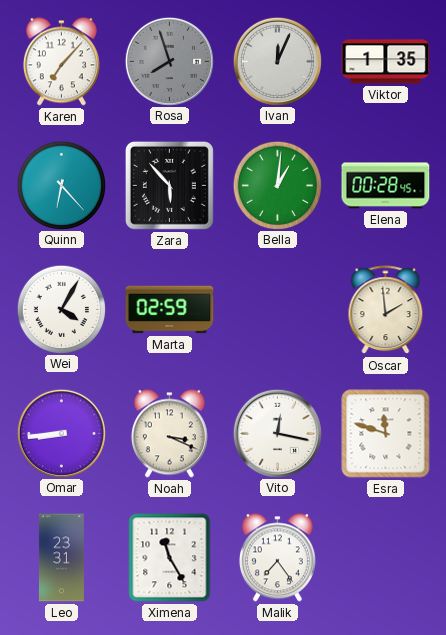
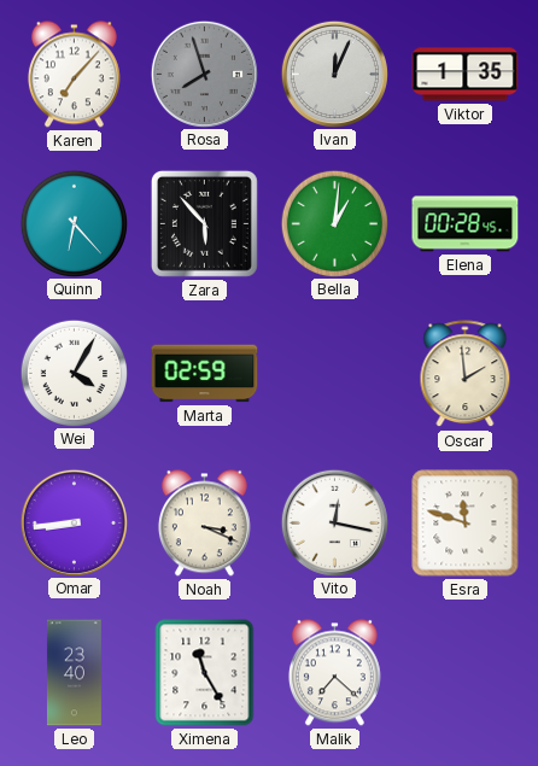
Leo: 23:31 -> 23:40
Malik: 7:24 -> 7:22
